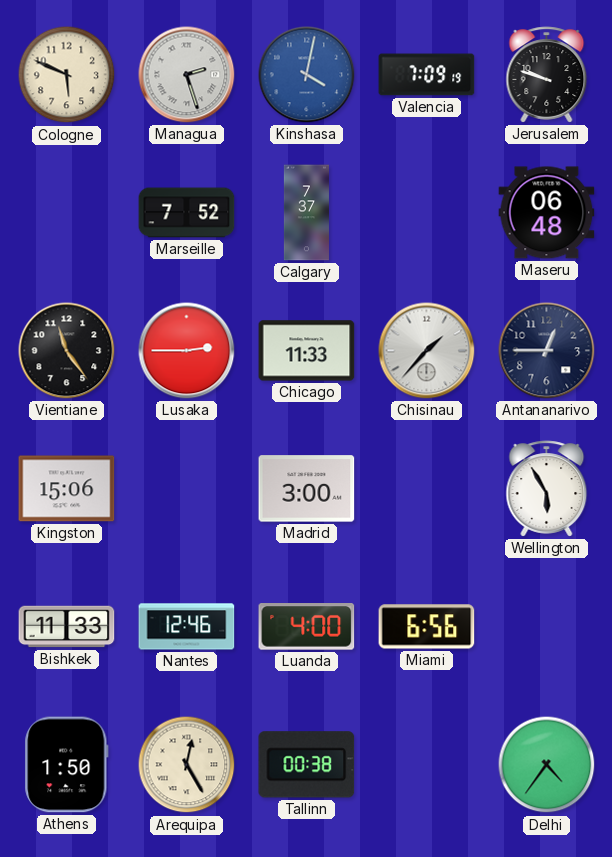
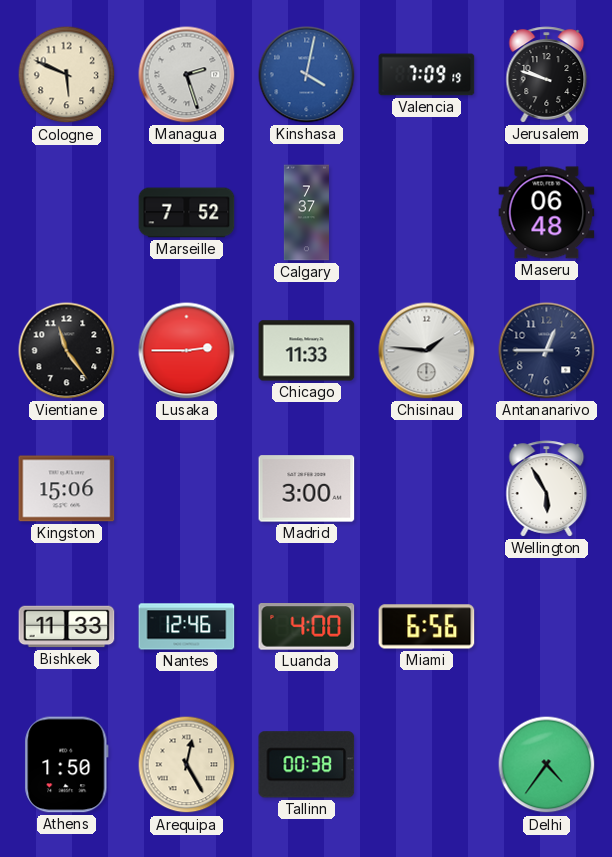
Chisinau: 1:37 -> 1:46
